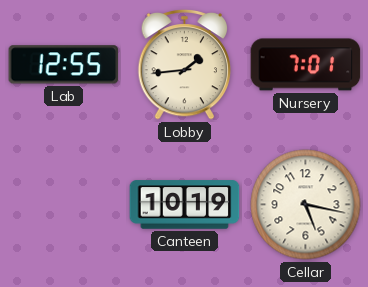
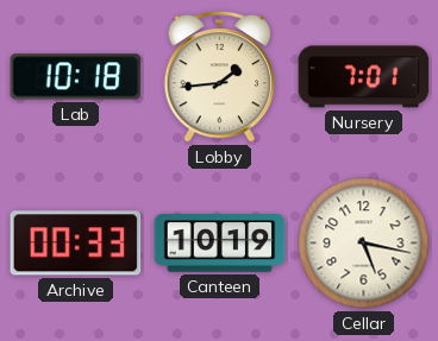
Lab: 12:55 -> 10:18
Archive: none -> 00:33
